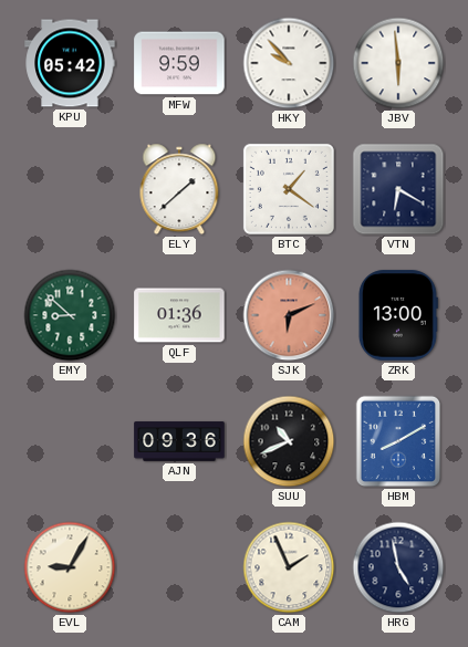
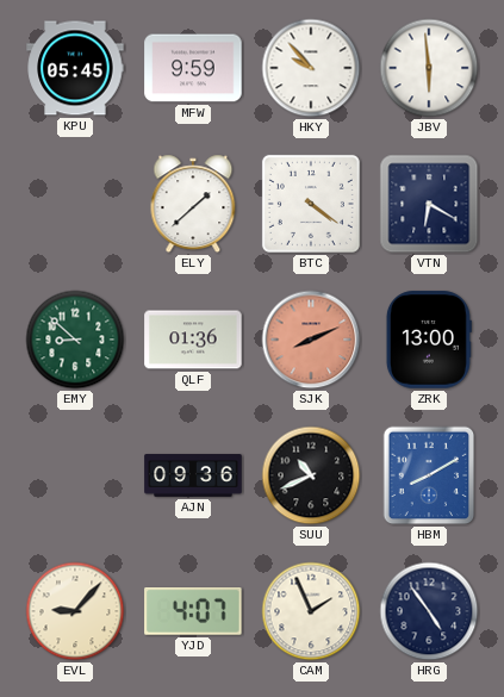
KPU: 05:42 -> 05:45
BTC: 1:21 -> 4:21
SJK: 6:11 -> 8:11
EVL: 9:05 -> 9:07
YJD: none -> 4:07
HRG: 4:58 -> 4:54
